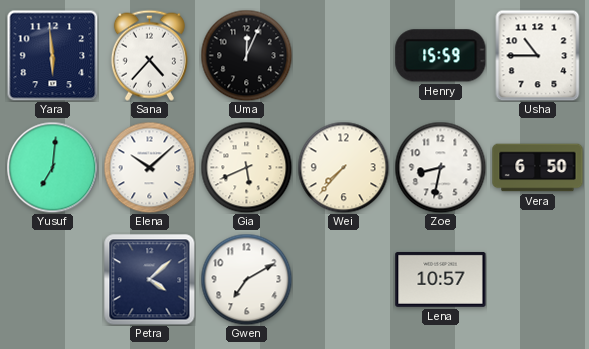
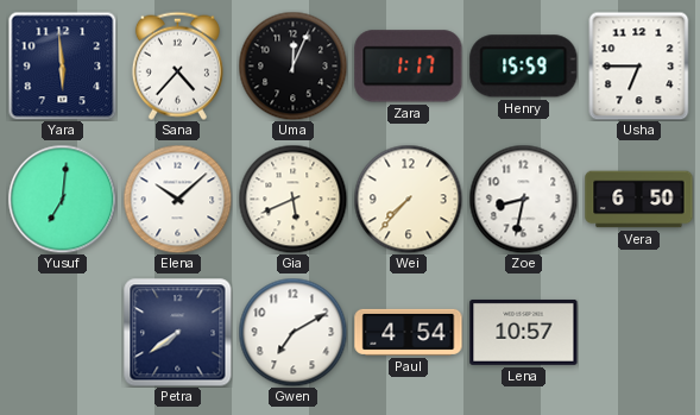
Zara: none -> 1:17
Usha: 10:45 -> 6:45
Petra: 4:08 -> 7:39
Paul: none -> 4:54
